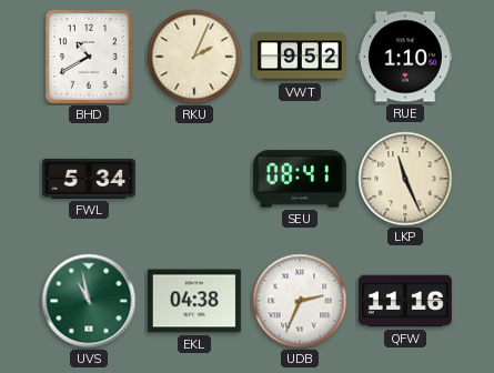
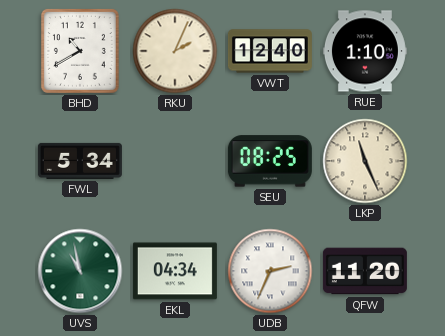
VWT: 9:52 -> 12:40
SEU: 08:41 -> 08:25
EKL: 04:38 -> 04:34
QFW: 11:16 -> 11:20
